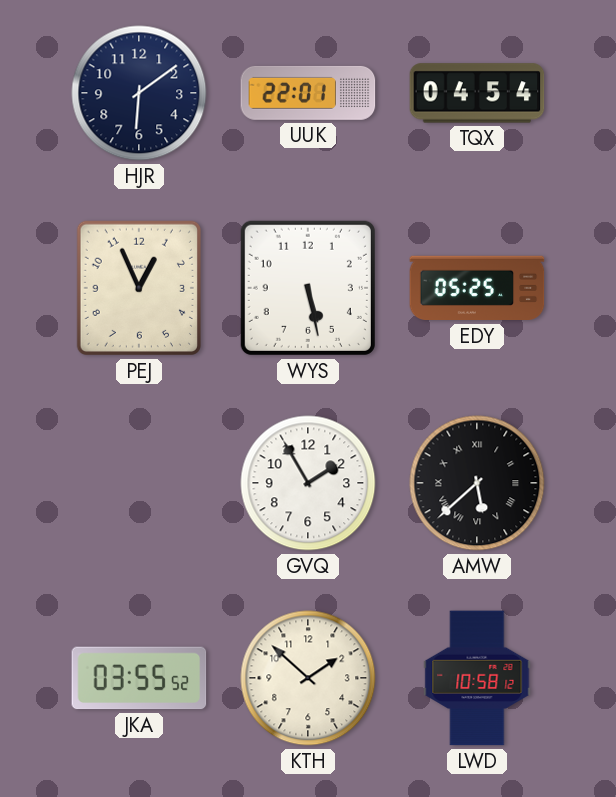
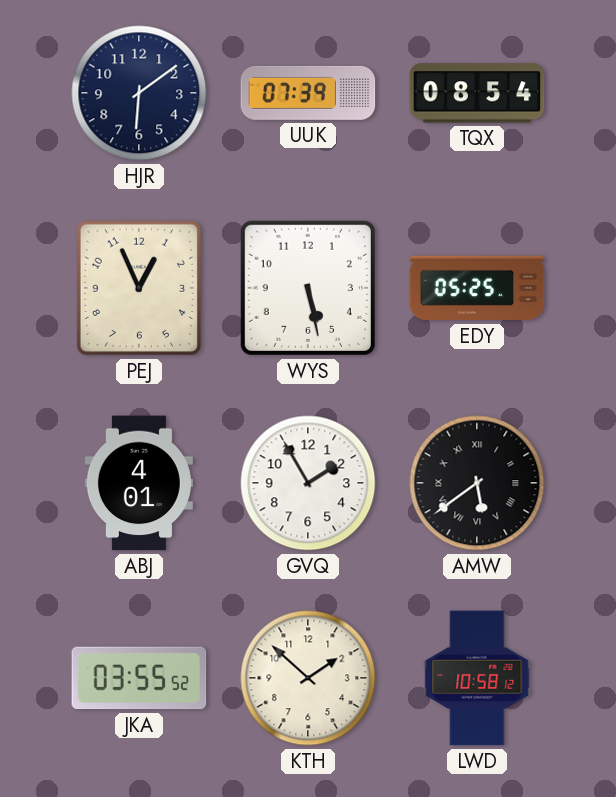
UUK: 22:01 -> 07:39
TQX: 04:54 -> 08:54
ABJ: none -> 4:01
AMW: 5:38 -> 5:39
